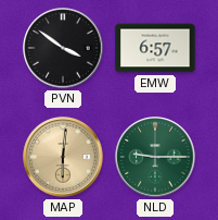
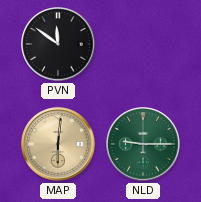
PVN: 3:51 -> 11:51
EMW: 6:57 -> none
